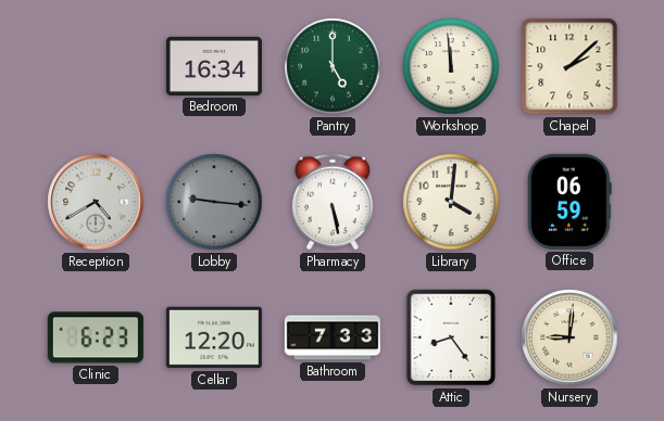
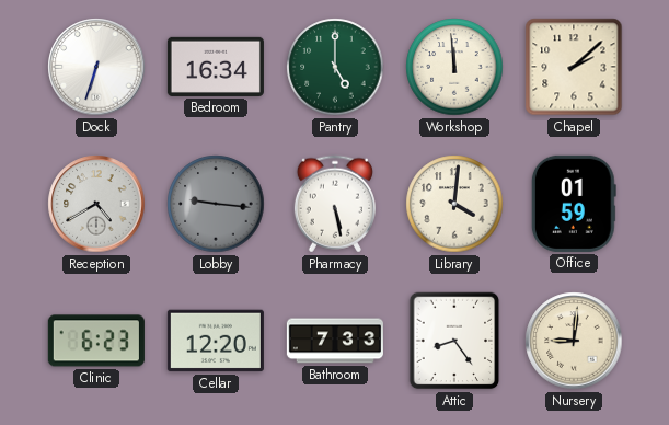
Dock: none -> 6:33
Office: 06:59 -> 01:59
